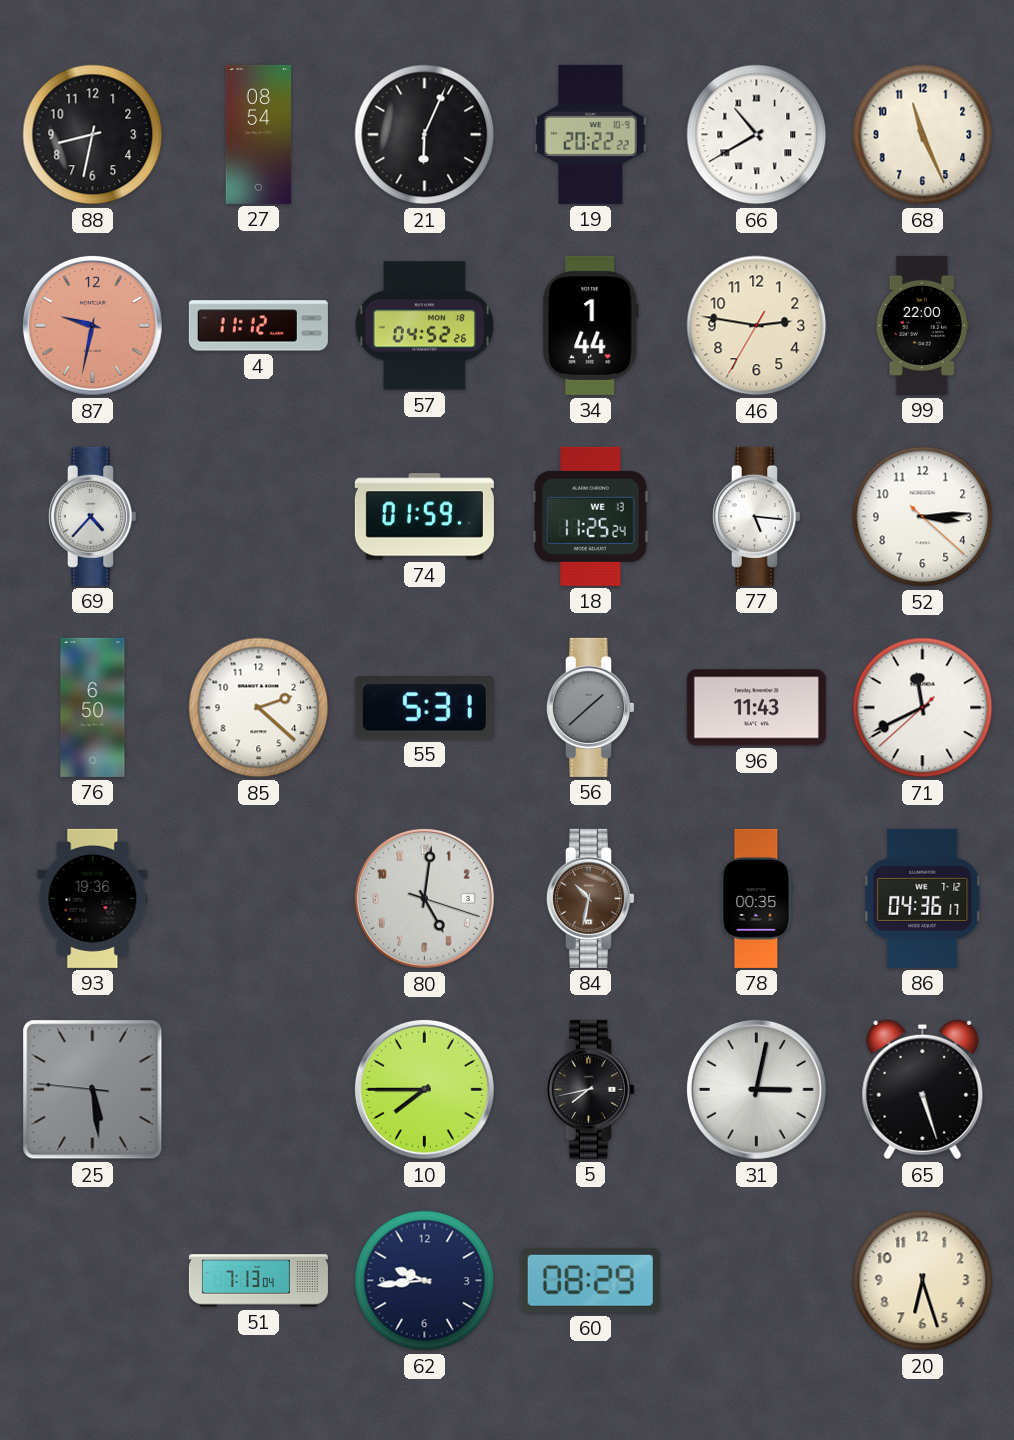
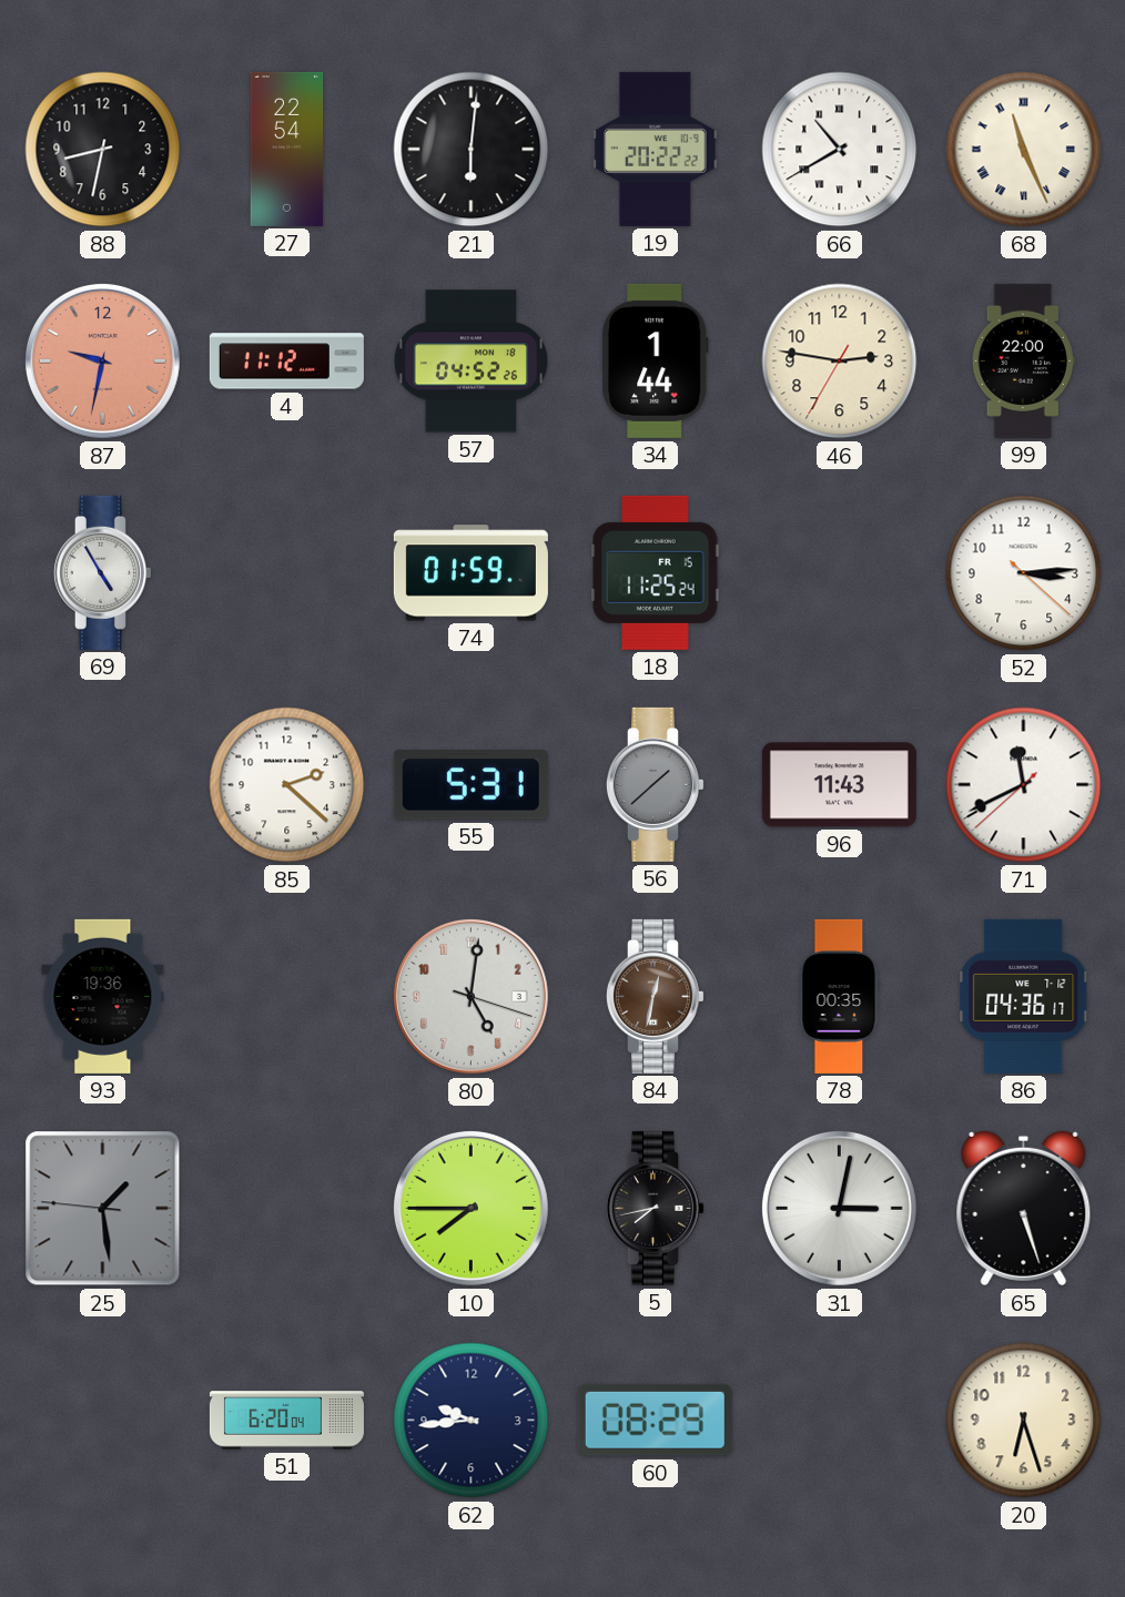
27: 08:54 -> 22:54
21: 6:04 -> 6:01
68 numerals: Arabic -> Roman
69: 4:37 -> 4:55
18 date: WE 13 -> FR 15
77: 5:16 -> none
76: 6:50 -> none
84: 10:32 -> 12:32
25: 5:28 -> 1:28
51: 7:13 -> 6:20
